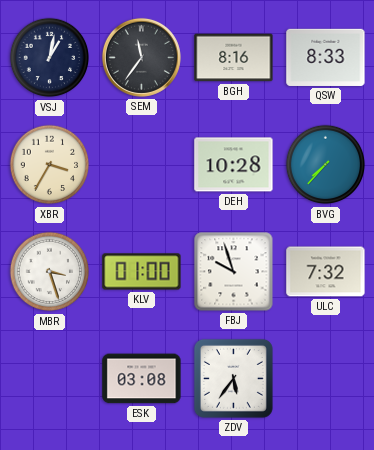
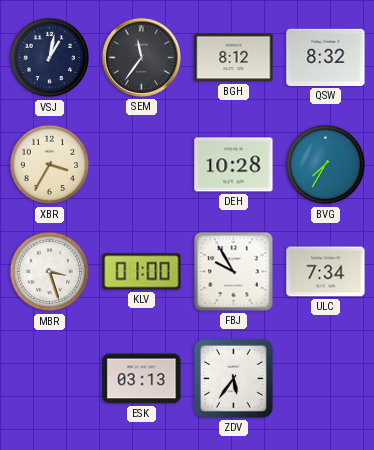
BGH: 8:16 -> 8:12
QSW: 8:33 -> 8:32
BVG: 7:37 -> 7:35
FBJ: 9:57 -> 9:55
ULC: 7:32 -> 7:34
ESK: 03:08 -> 03:13
